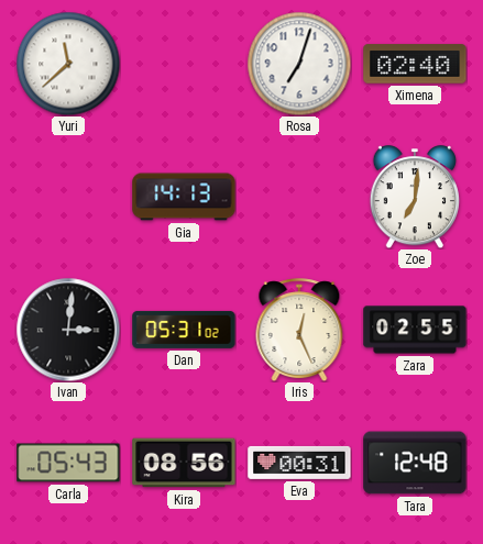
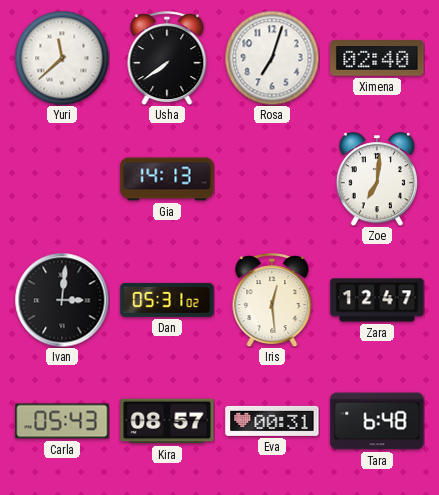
Usha: none -> 7:39
Iris: 12:26 -> 12:29
Zara: 02:55 -> 12:47
Kira: 08:56 -> 08:57
Tara: 12:48 -> 6:48
